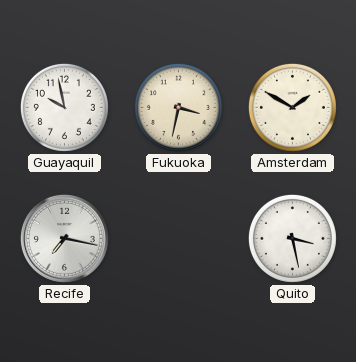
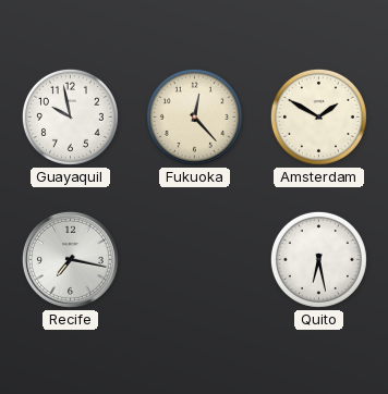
Fukuoka: 3:32 -> 12:23
Quito: 3:28 -> 6:28
